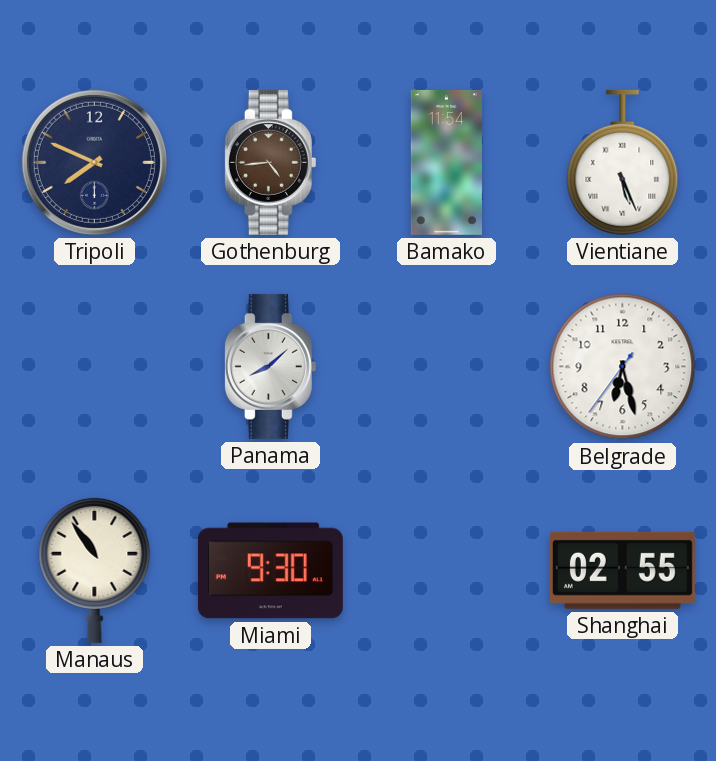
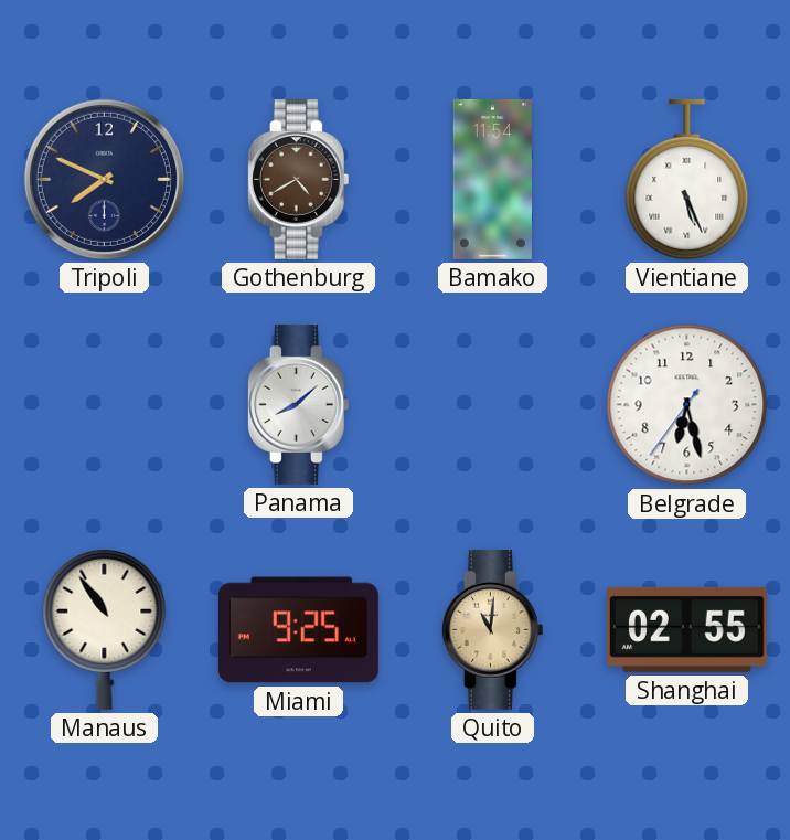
Gothenburg: 4:44 -> 4:40
Miami: 9:30 -> 9:25
Quito: none -> 11:01
